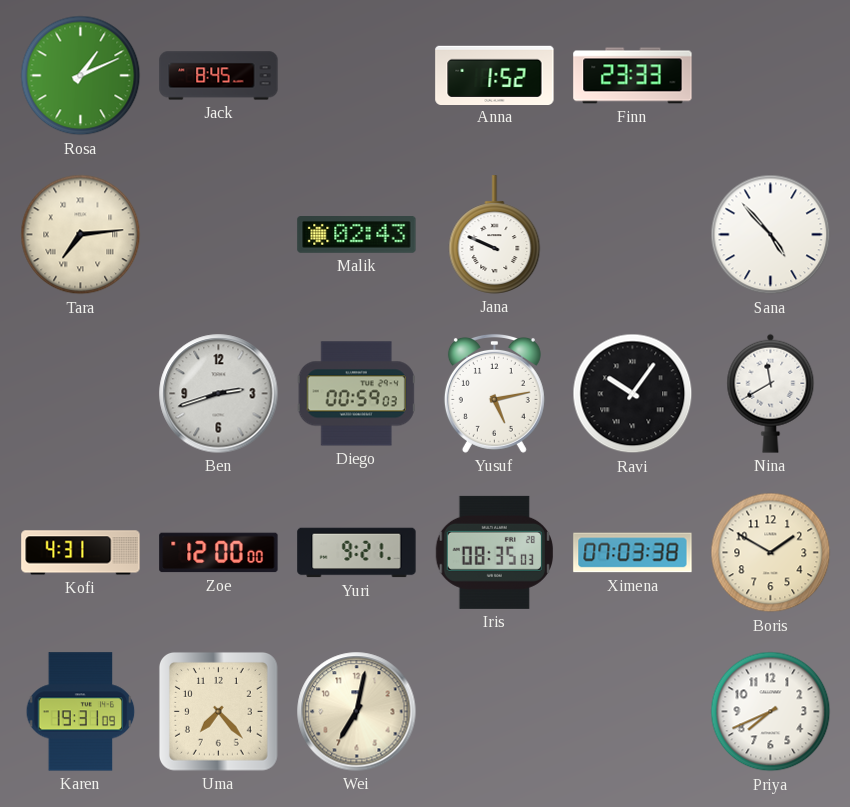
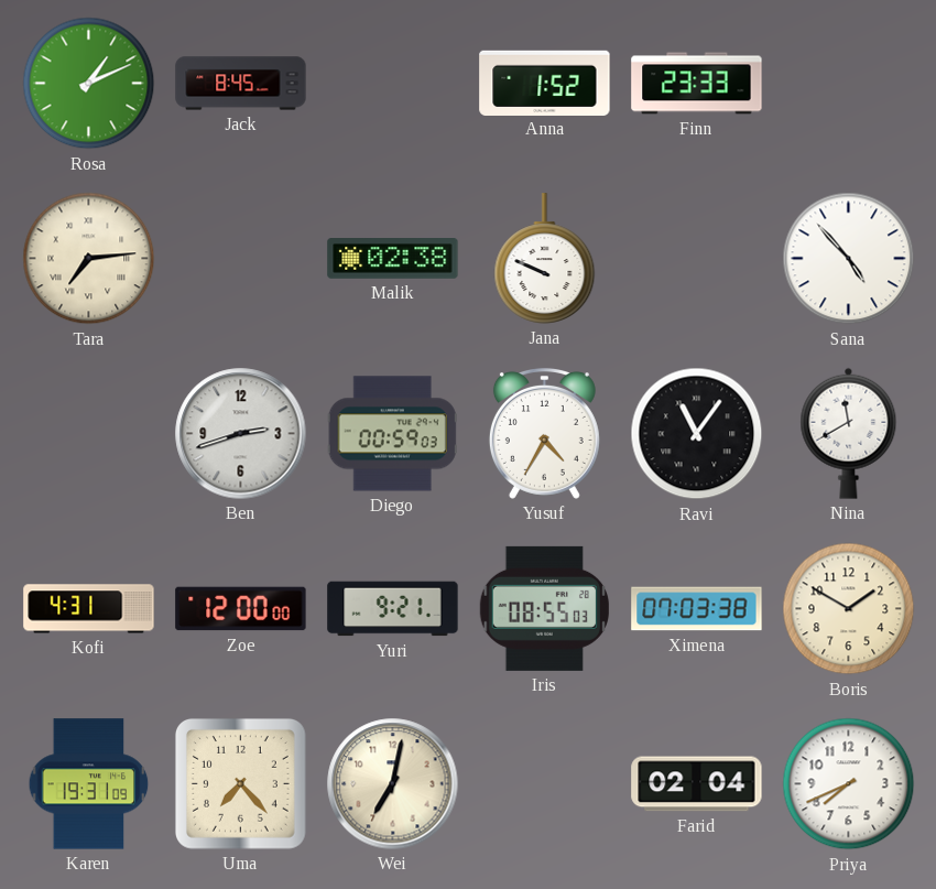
Malik: 02:43 -> 02:38
Yusuf: 5:13 -> 4:35
Ravi: 10:06 -> 11:06
Iris: 08:35 -> 08:55
Farid: none -> 02:04
